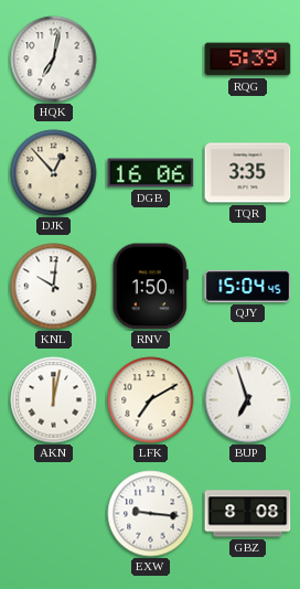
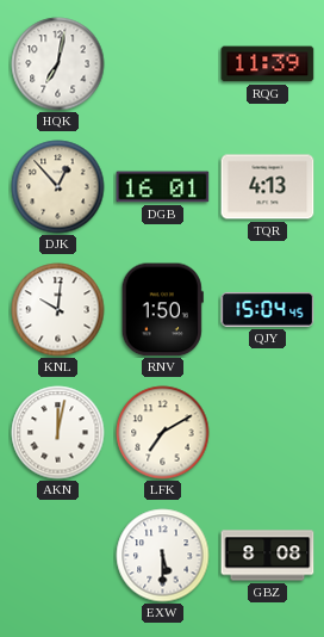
RQG: 5:39 -> 11:39
DGB: 16:06 -> 16:01
TQR: 3:35 -> 4:13
BUP: 6:57 -> none
EXW: 9:16 -> 5:30
